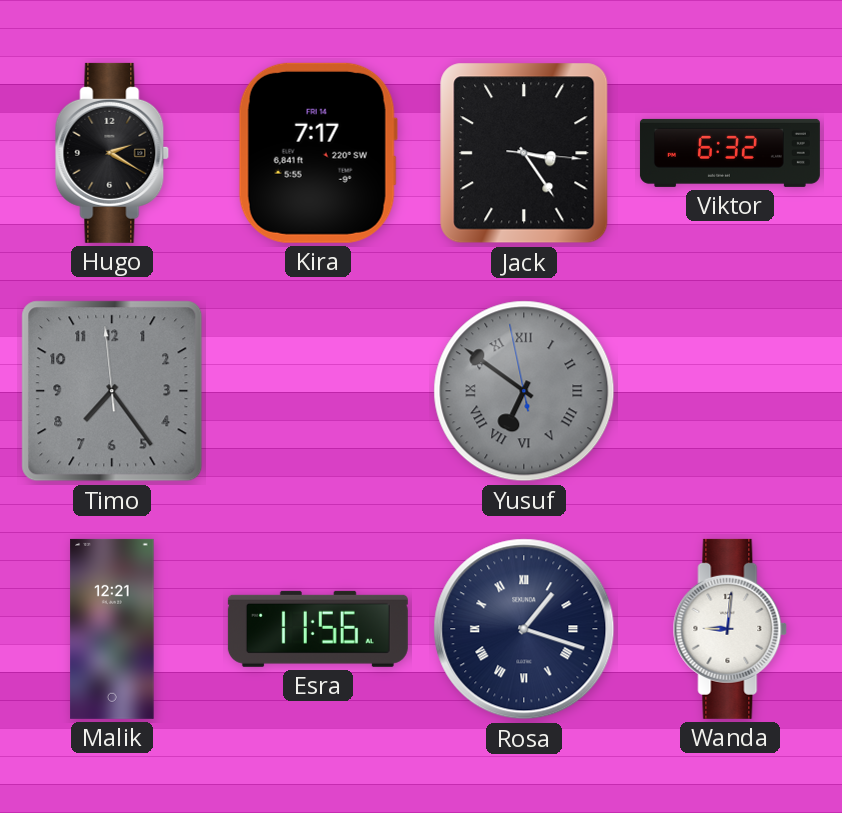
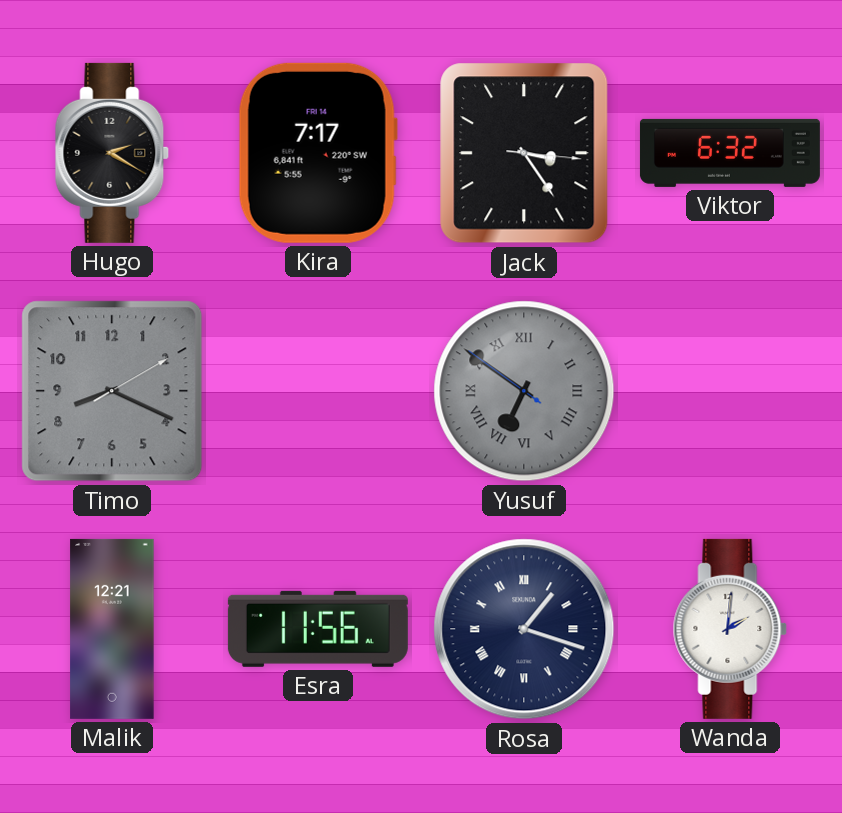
Timo: 7:23 -> 8:19
Yusuf: 6:50:58 -> 6:50:51
Wanda: 9:01 -> 2:01
